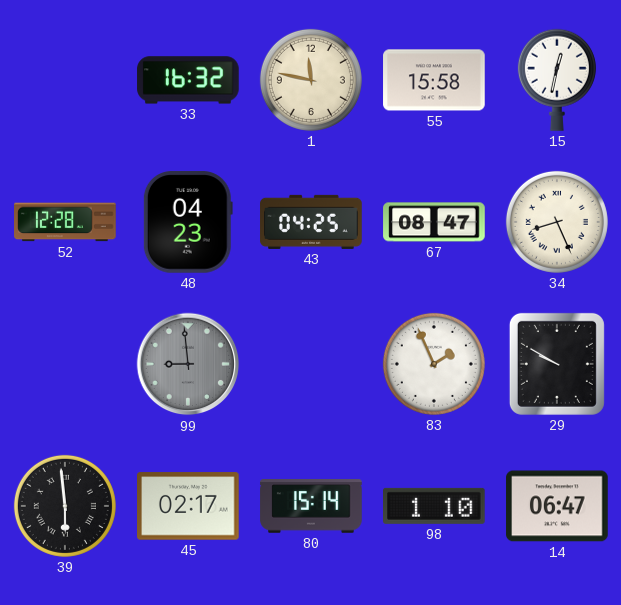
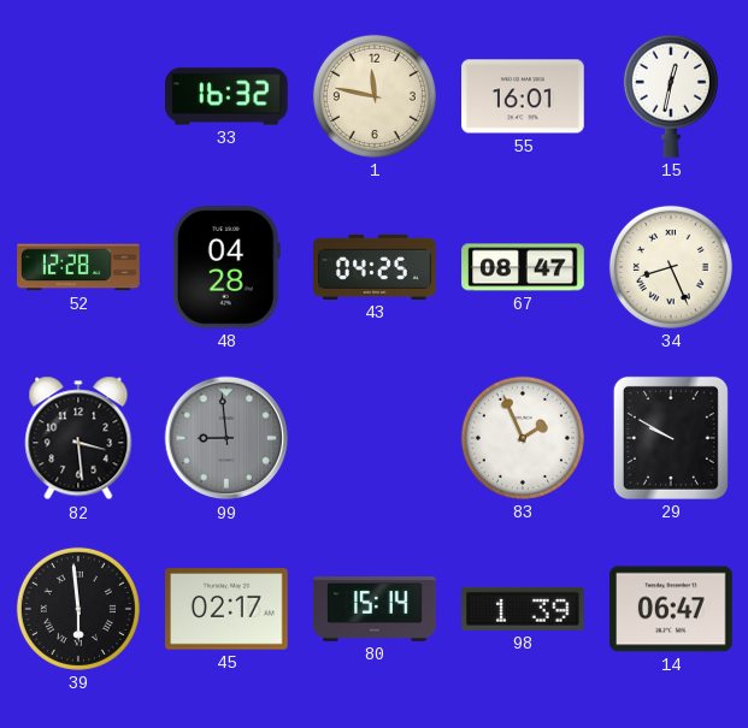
55: 15:58 -> 16:01
48: 04:23 -> 04:28
82: none -> 3:29
98: 1:10 -> 1:39
